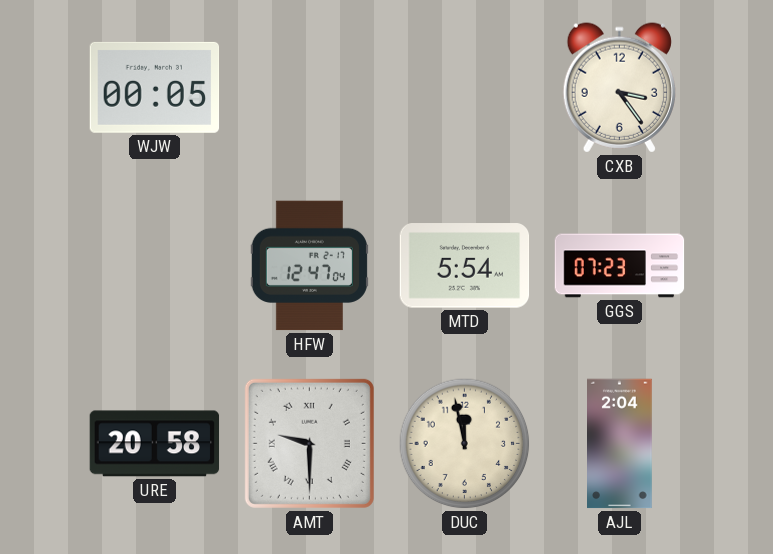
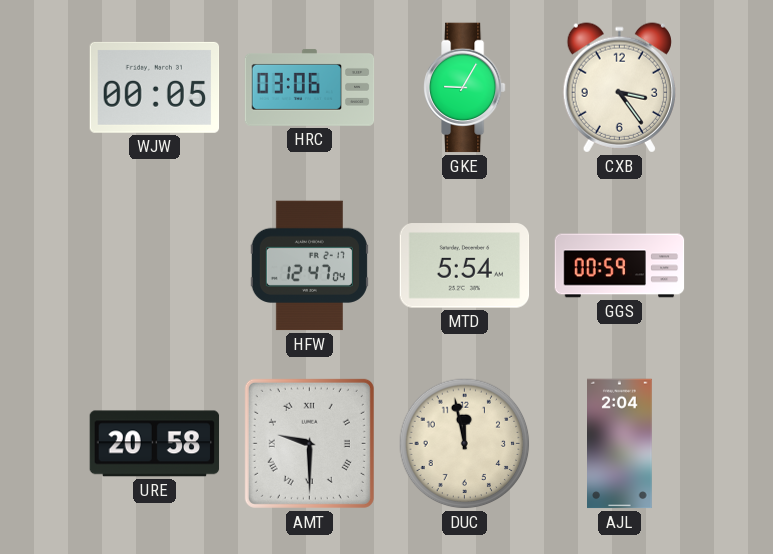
HRC: none -> 03:06
GKE: none -> 9:05
GGS: 07:23 -> 00:59
